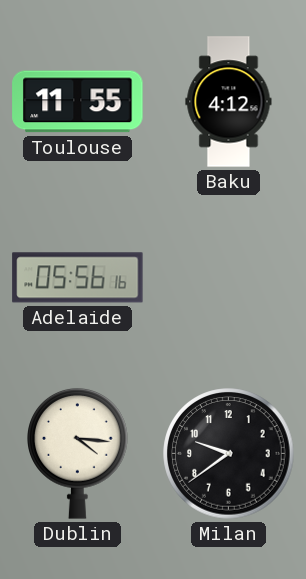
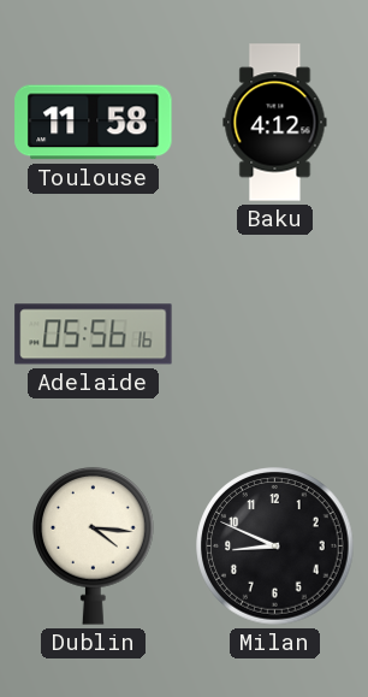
Toulouse: 11:55 -> 11:58
Milan: 9:39 -> 8:49
